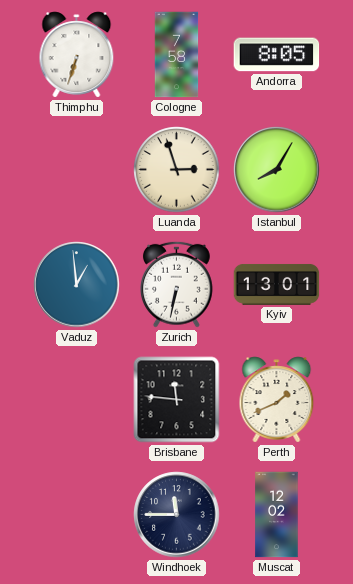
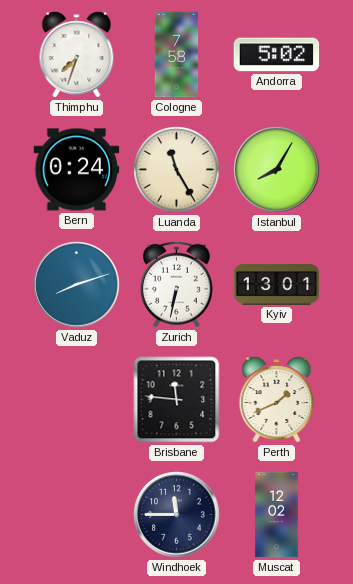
Thimphu: 6:33 -> 7:33
Andorra: 8:05 -> 5:02
Bern: none -> 0:24
Luanda: 2:57 -> 11:25
Vaduz: 12:59 -> 8:12
